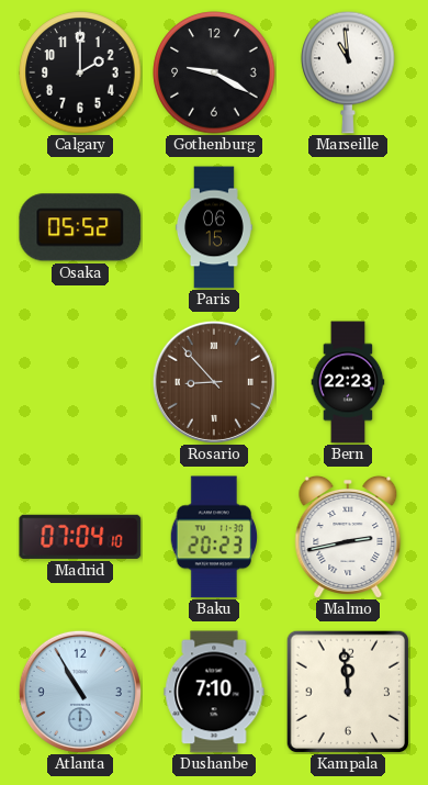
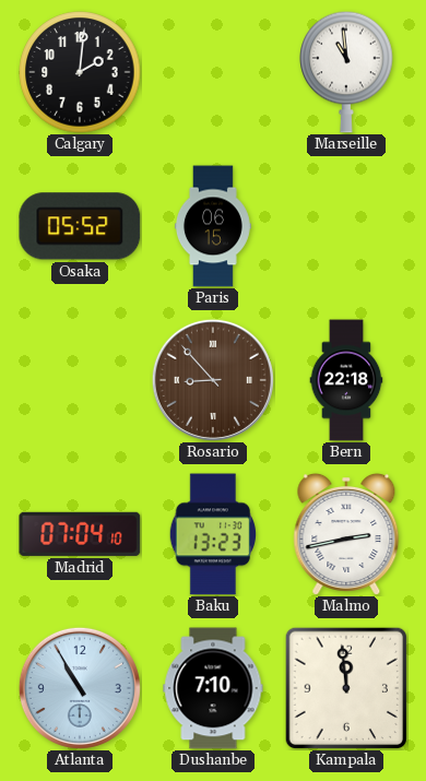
Calgary: 2:00 -> 2:01
Gothenburg: 9:20 -> none
Bern: 22:23 -> 22:18
Baku: 20:23 -> 13:23
